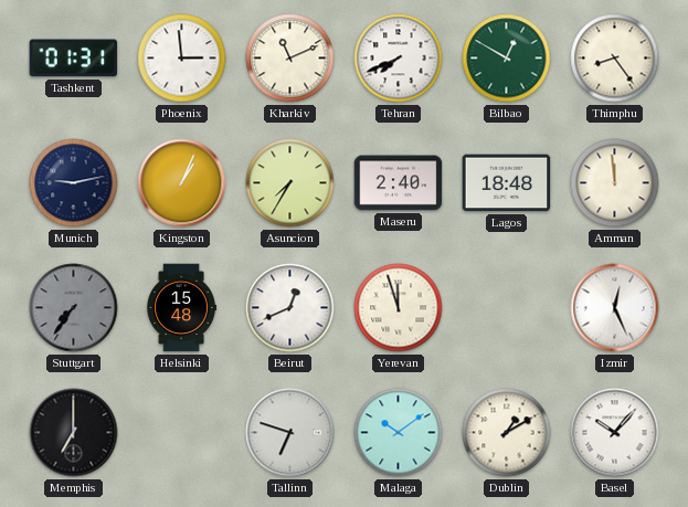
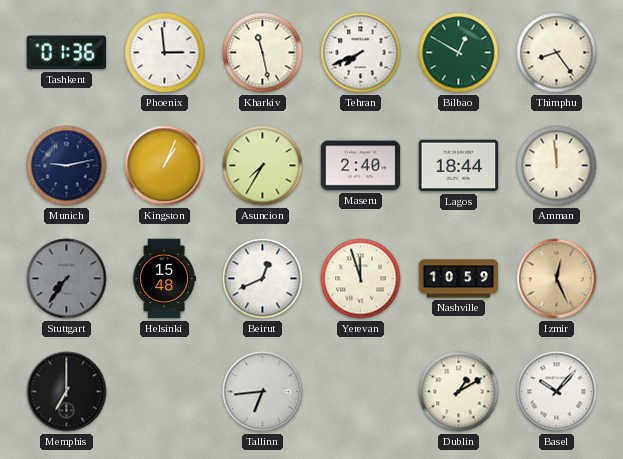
Tashkent: 01:31 -> 01:36
Kharkiv: 11:11 -> 11:28
Lagos: 18:48 -> 18:44
Nashville: none -> 10:59
Izmir dial: white -> champagne
Tallinn: 6:48 -> 6:44
Malaga: 10:09 -> none
